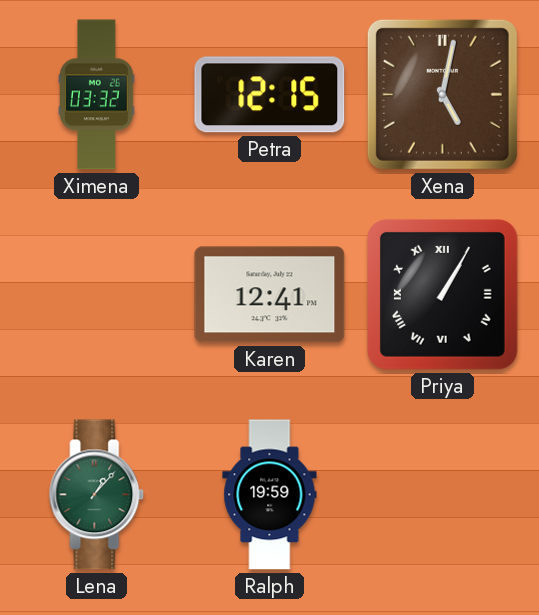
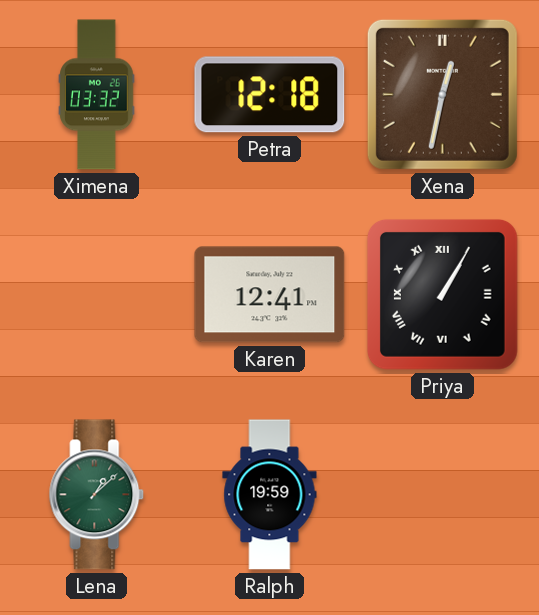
Petra: 12:15 -> 12:18
Xena: 5:02 -> 12:32
Lena: 1:07 -> 1:08
